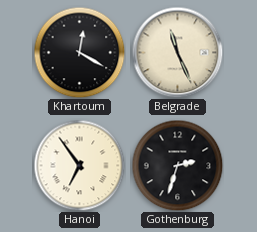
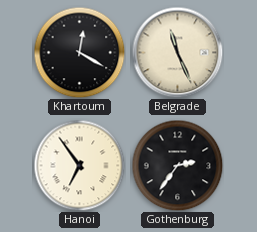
Gothenburg: 2:33 -> 2:36
